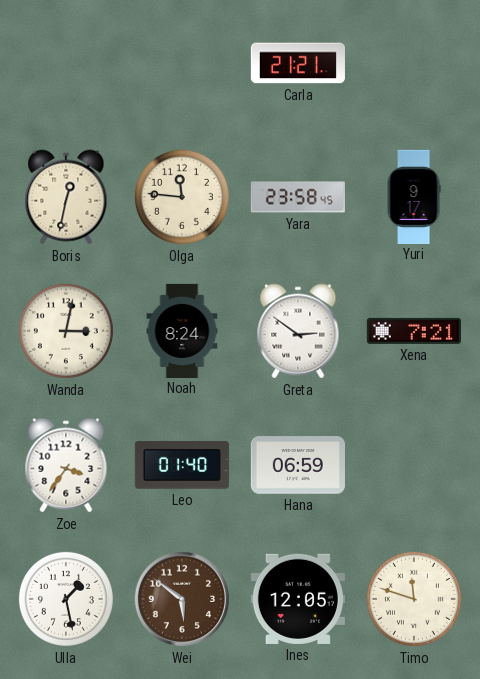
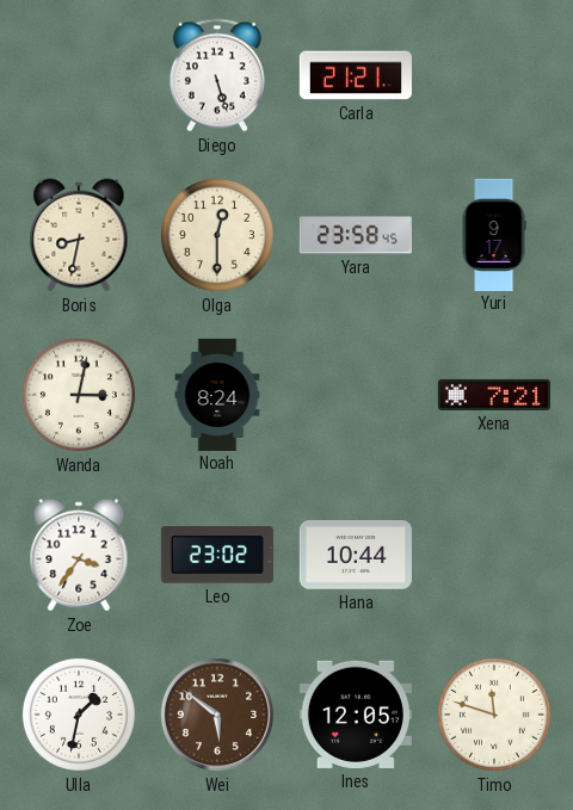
Diego: none -> 5:27
Boris: 12:32 -> 8:32
Olga: 11:46 -> 12:30
Greta: 2:51 -> none
Leo: 01:40 -> 23:02
Hana: 06:59 -> 10:44
Ulla: 1:28 -> 1:32
